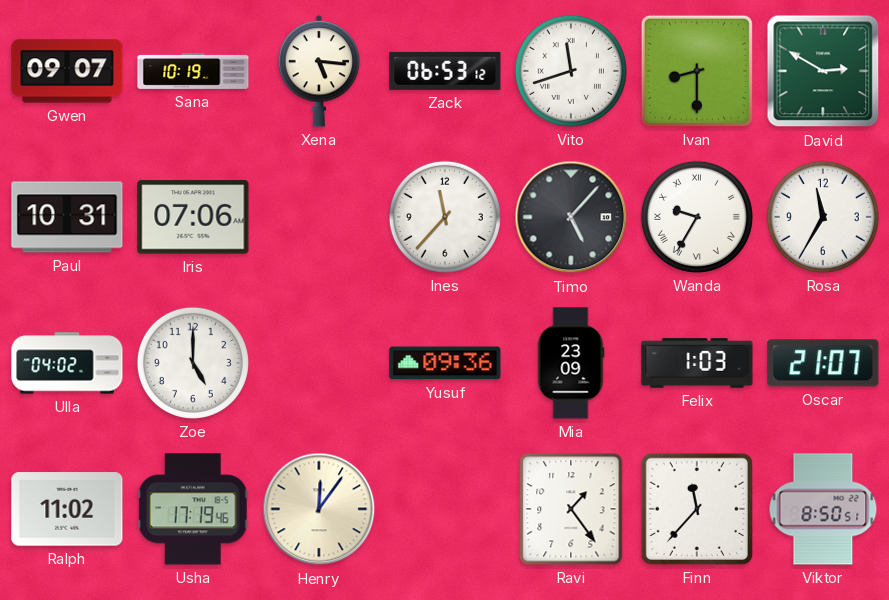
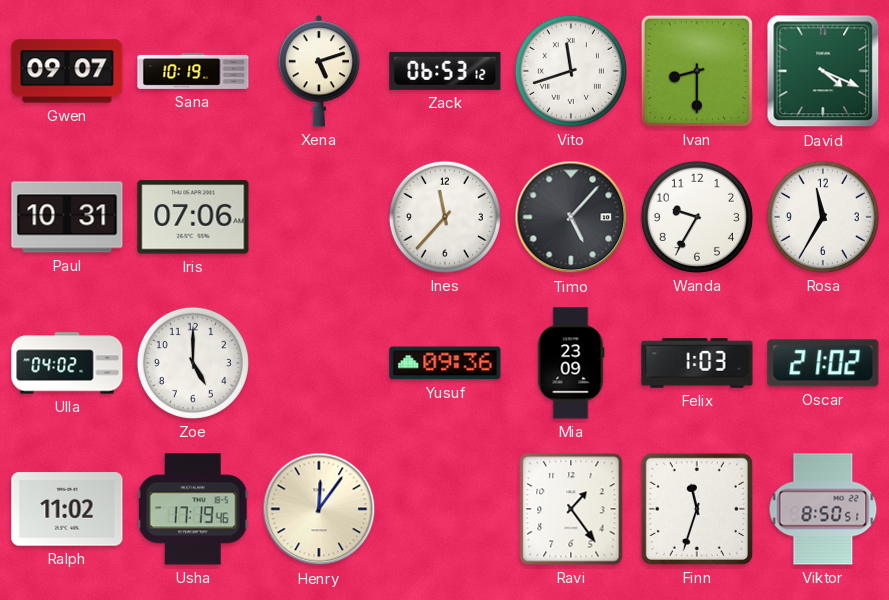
Xena: 5:16 -> 5:12
David: 2:50 -> 4:19
Wanda numerals: Roman -> Arabic
Oscar: 21:07 -> 21:02
Finn: 11:37 -> 11:33
